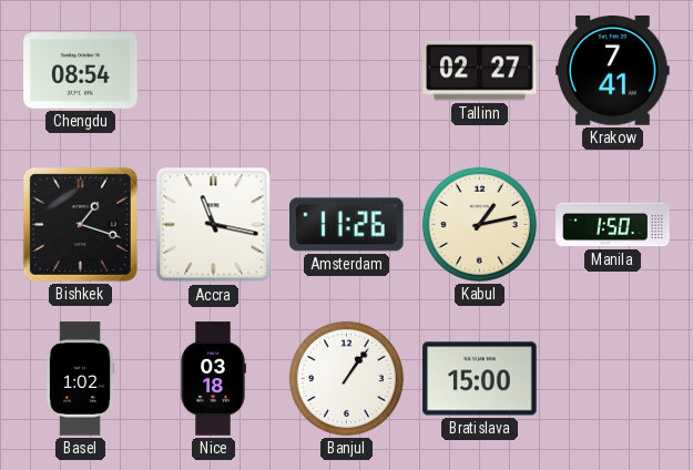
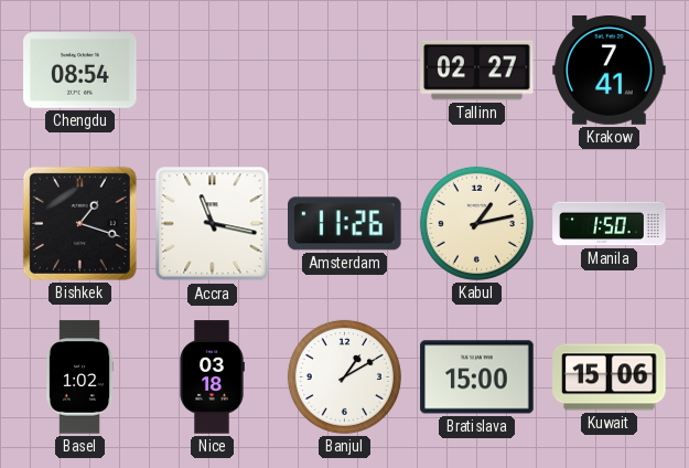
Banjul: 1:06 -> 1:10
Kuwait: none -> 15:06
